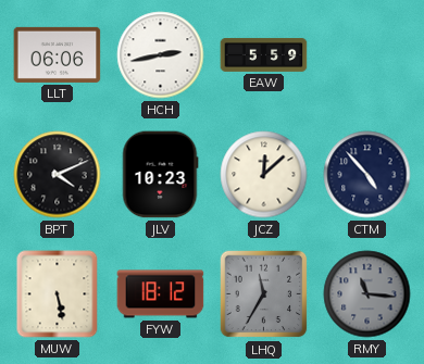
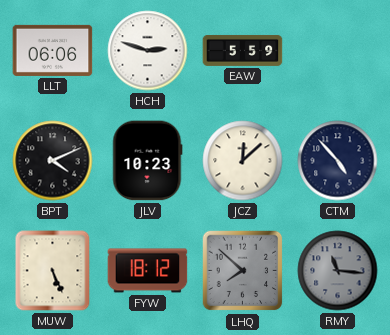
HCH: 2:43 -> 2:48
MUW: 5:28 -> 5:26
LHQ: 11:35 -> 7:52
